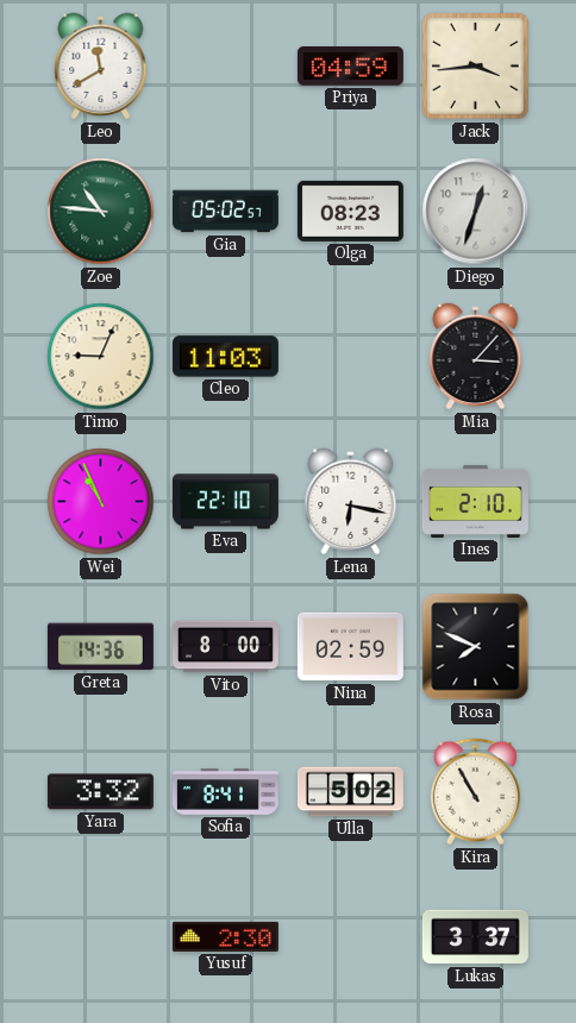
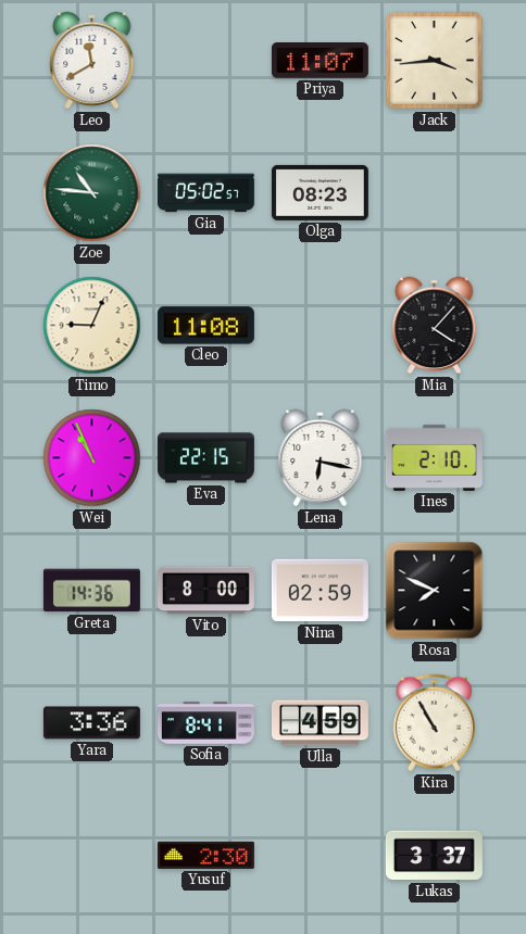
Priya: 04:59 -> 11:07
Diego: 12:33 -> none
Cleo: 11:03 -> 11:08
Mia: 3:07 -> 4:07
Eva: 22:10 -> 22:15
Yara: 3:32 -> 3:36
Ulla: 5:02 -> 4:59
